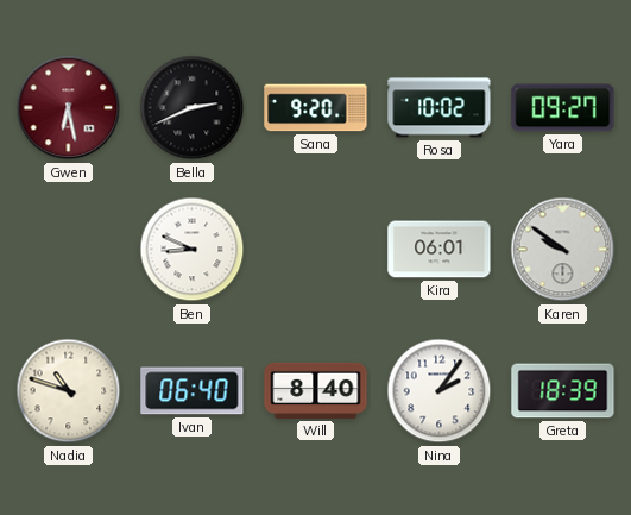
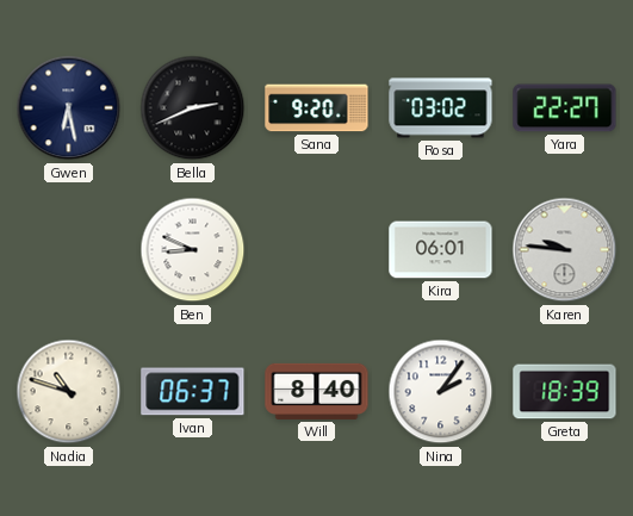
Gwen dial: burgundy -> navy
Rosa: 10:02 -> 03:02
Yara: 09:27 -> 22:27
Karen: 9:51 -> 9:46
Ivan: 06:40 -> 06:37
